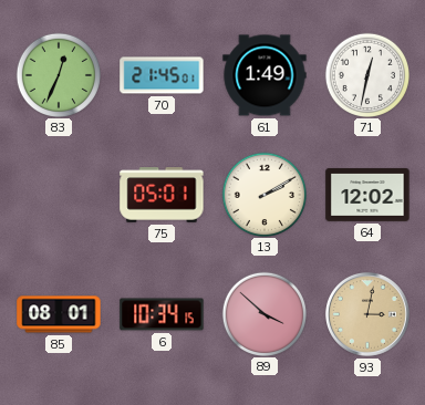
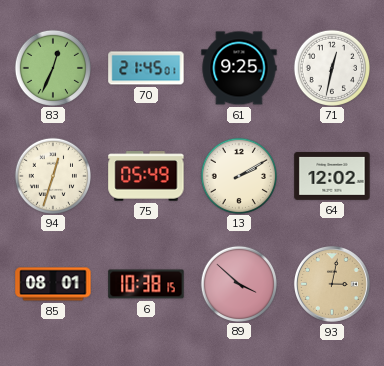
61: 1:49 -> 9:25
94: none -> 12:33
75: 05:01 -> 05:49
6: 10:34 -> 10:38
